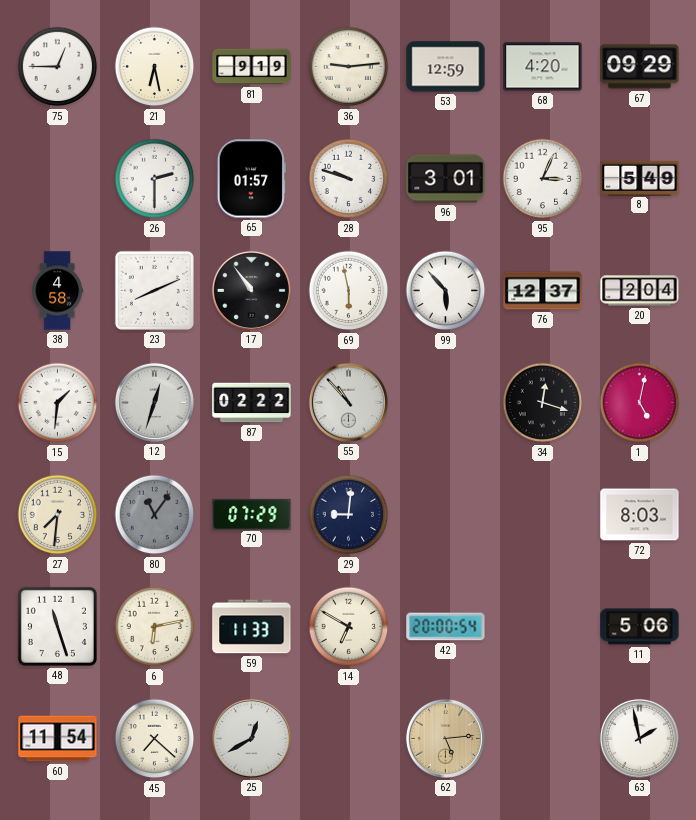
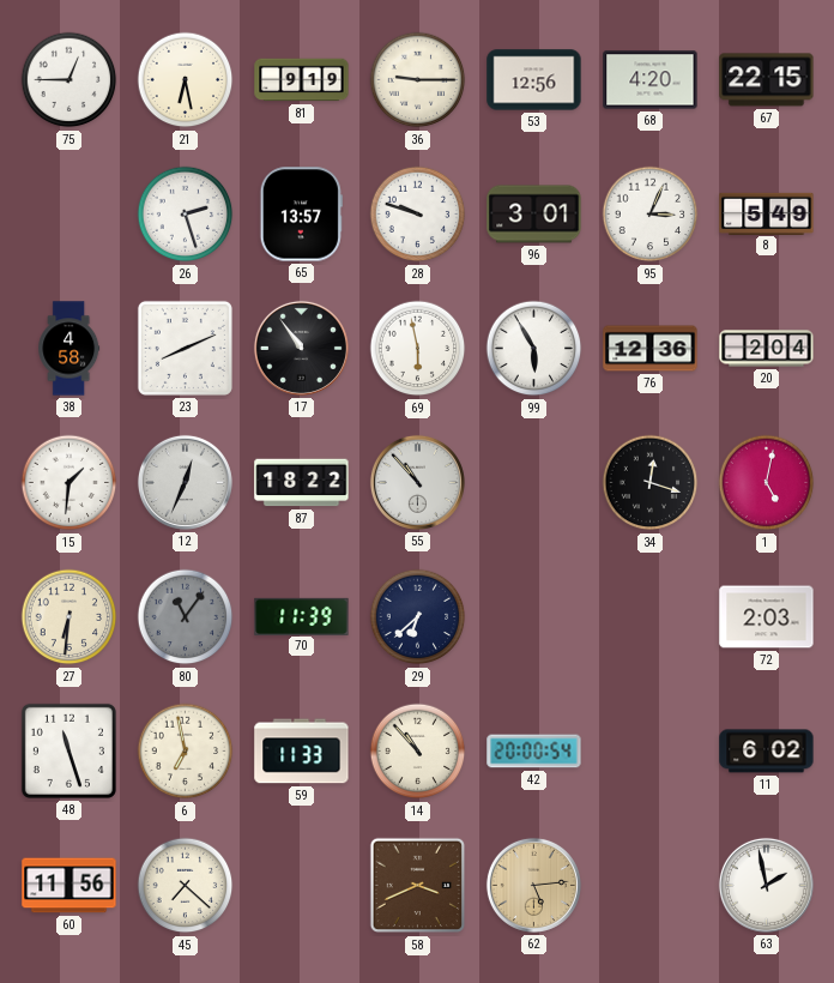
36: 9:14 -> 9:15
53: 12:59 -> 12:56
67: 09:29 -> 22:15
26: 2:30 -> 2:27
65: 01:57 -> 13:57
99: 5:53 -> 5:55
76: 12:37 -> 12:36
12: 12:33 -> 12:34
87: 02:22 -> 18:22
27: 7:31 -> 6:31
70: 07:29 -> 11:39
29: 9:01 -> 6:38
72: 8:03 -> 2:03
6: 6:13 -> 6:58
14: 6:50 -> 10:53
11: 5:06 -> 6:02
60: 11:54 -> 11:56
25: 12:40 -> none
58: none -> 3:41
